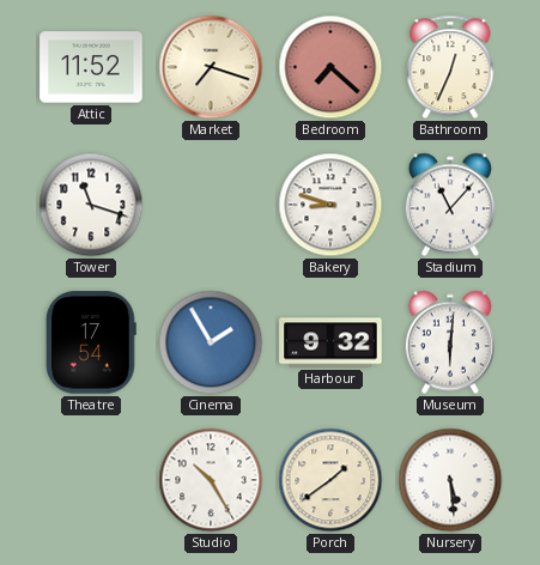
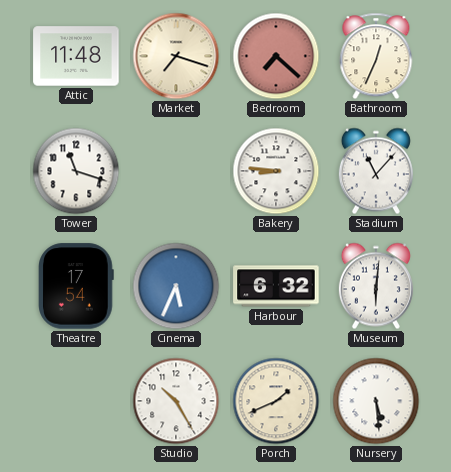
Attic: 11:52 -> 11:48
Bakery: 8:48 -> 8:46
Cinema: 1:55 -> 5:34
Harbour: 9:32 -> 6:32
Porch: 1:39 -> 1:41
